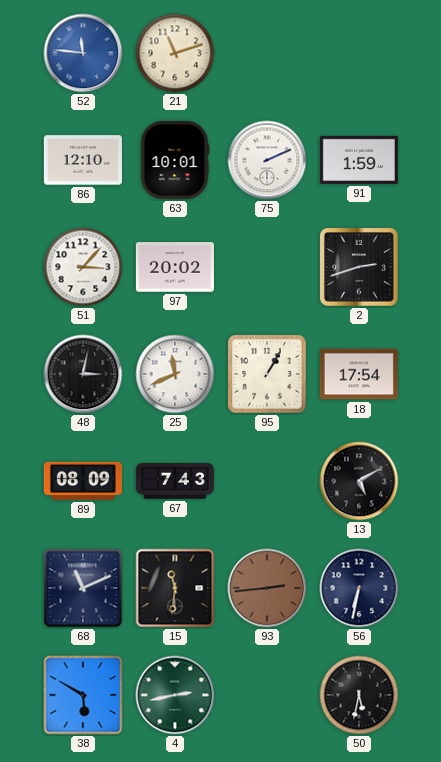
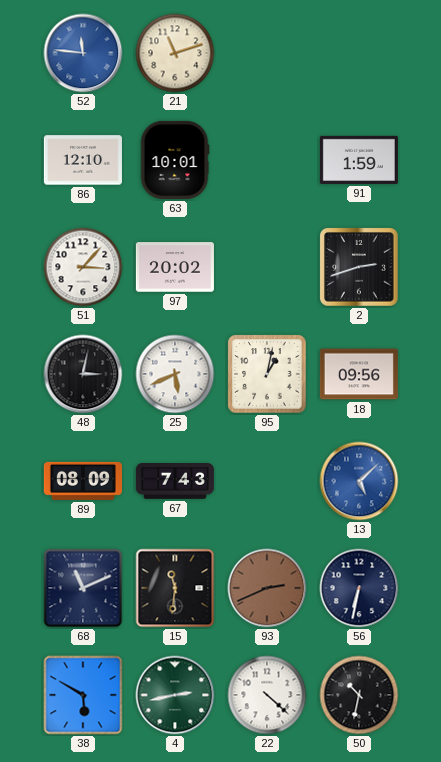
75: 2:11 -> none
25: 11:41 -> 5:41
95: 1:05 -> 1:02
18: 17:54 -> 09:56
13: 5:10 -> 5:08
13 dial: black -> blue
93: 2:44 -> 2:41
22: none -> 4:22
50: 5:32 -> 10:32
